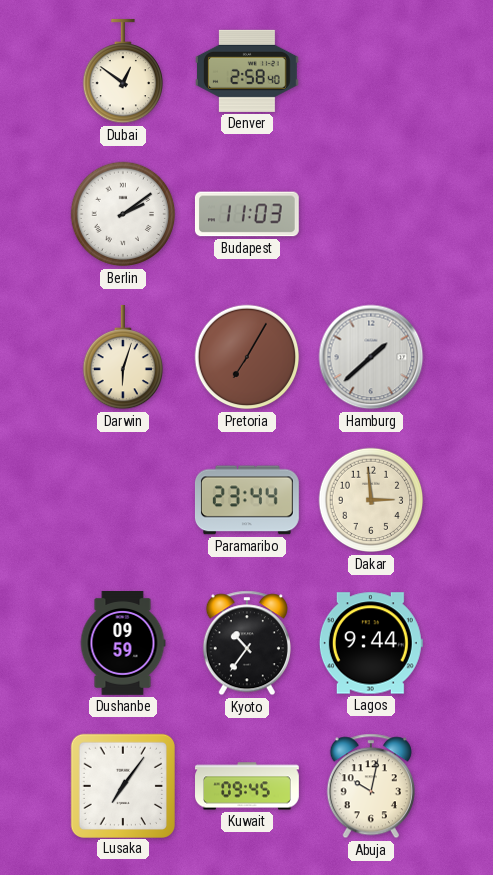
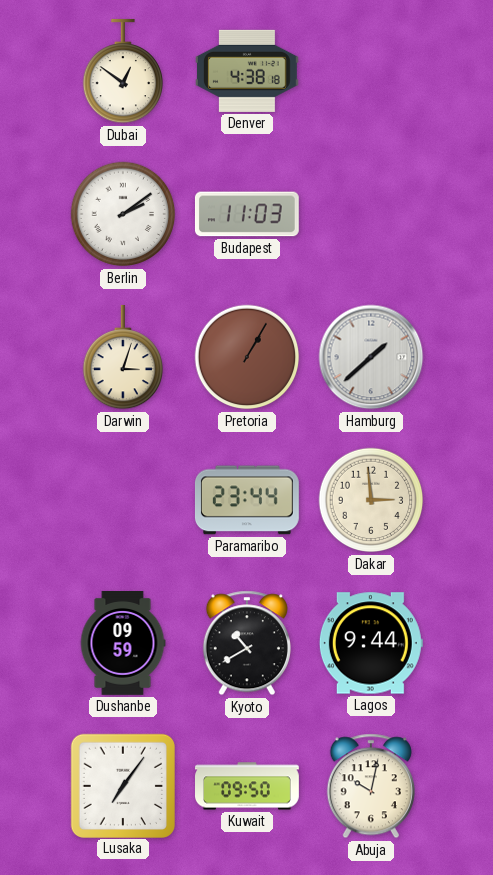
Denver: 2:58 -> 4:38
Darwin: 6:03 -> 3:03
Pretoria: 7:05 -> 1:05
Kyoto: 10:36 -> 10:40
Kuwait: 09:45 -> 09:50
